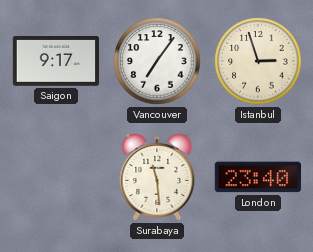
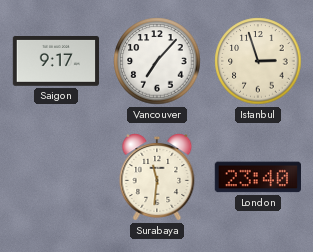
Vancouver: 7:06 -> 7:07
Surabaya: 11:29 -> 11:31
